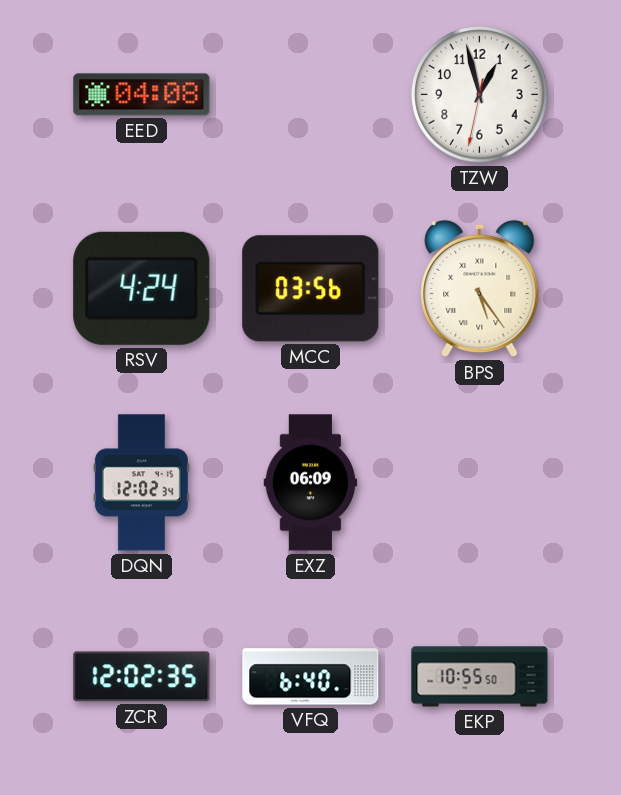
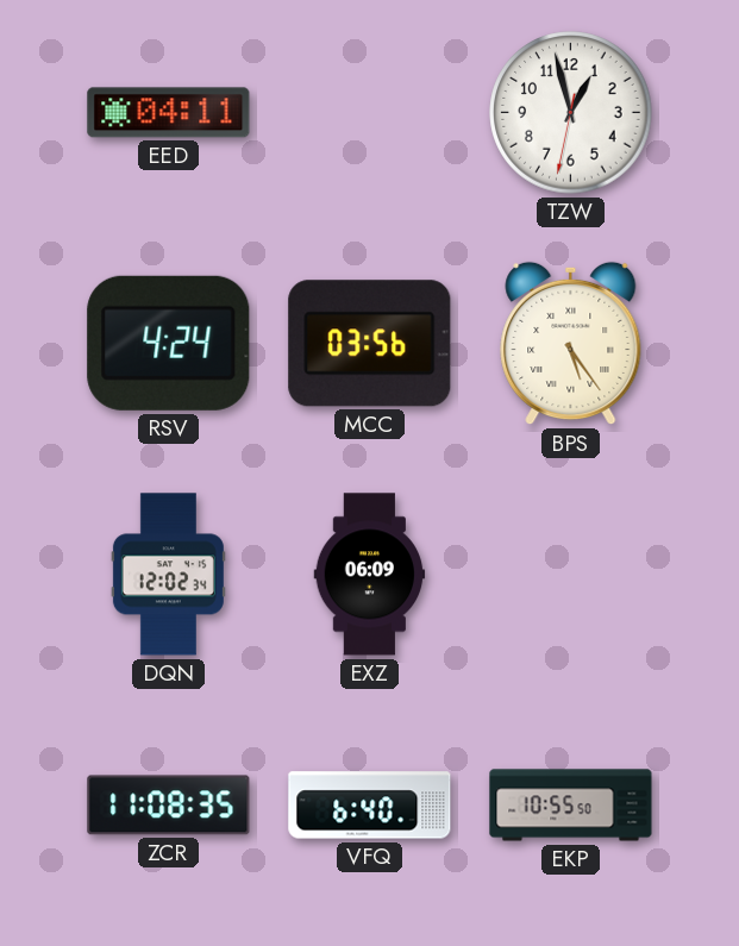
EED: 04:08 -> 04:11
ZCR: 12:02 -> 11:08
